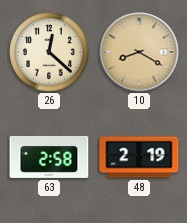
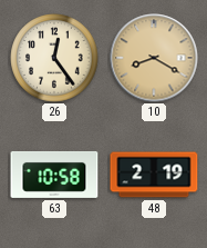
26: 12:22 -> 12:24
63: 2:58 -> 10:58
